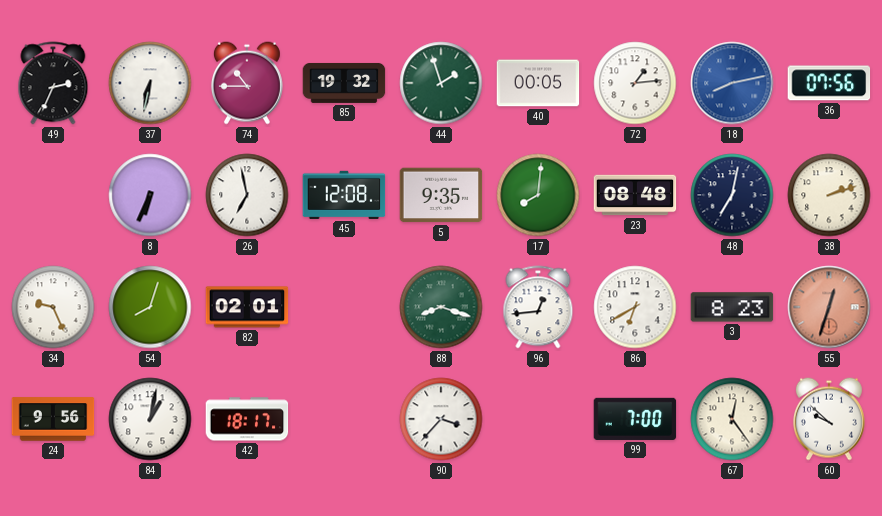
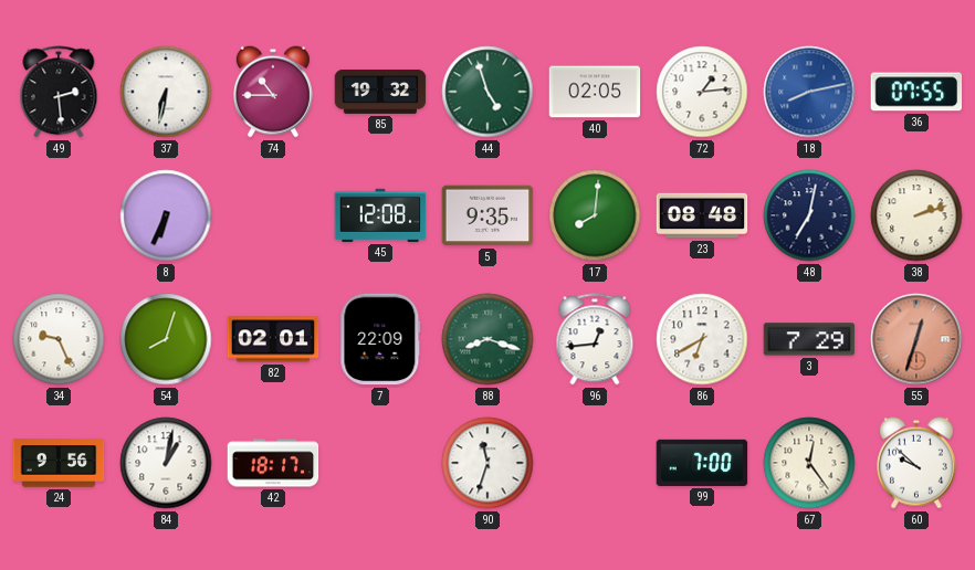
49: 2:34 -> 2:29
44: 1:57 -> 4:57
40: 00:05 -> 02:05
36: 07:56 -> 07:55
26: 6:58 -> none
7: none -> 22:09
3: 8:23 -> 7:29
90: 3:37 -> 11:33
